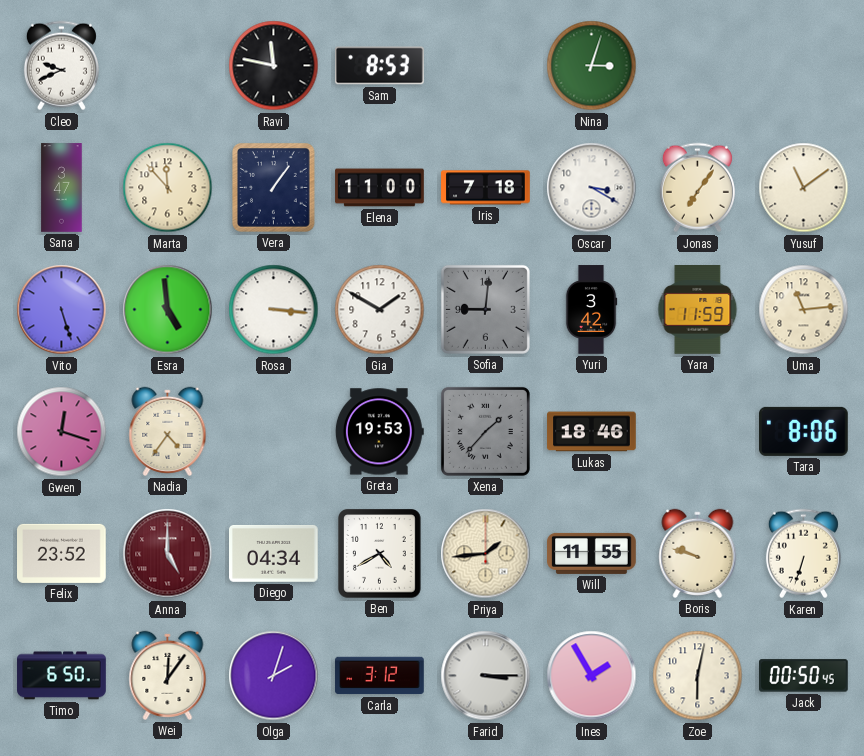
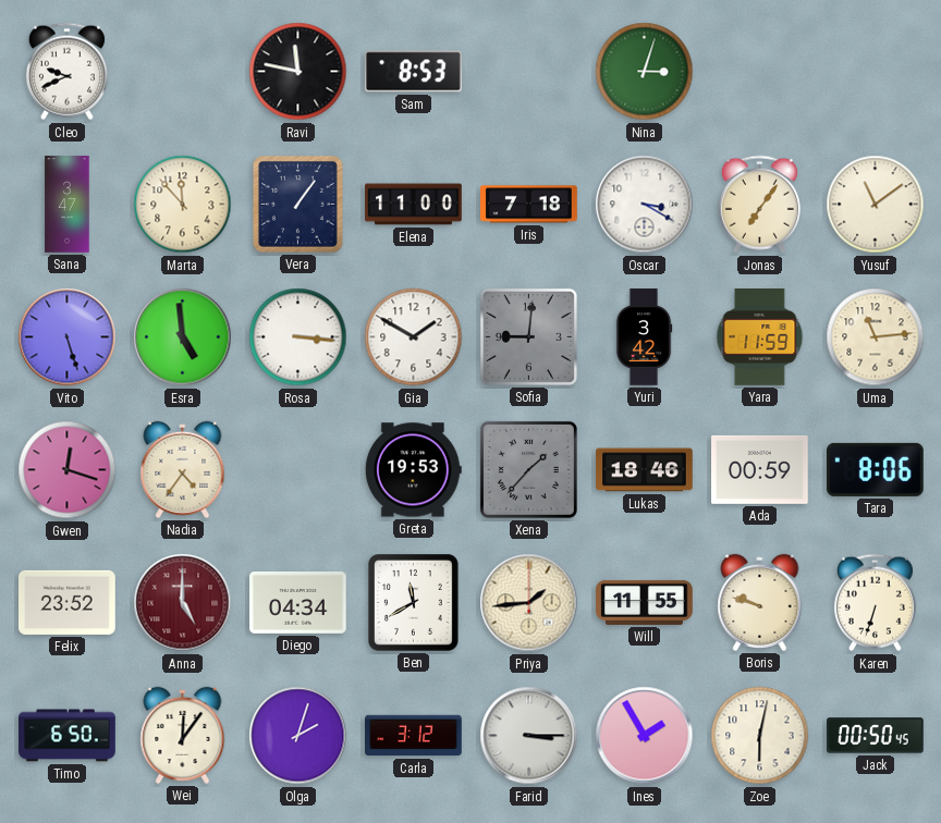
Ada: none -> 00:59
Ben: 4:40 -> 11:40
